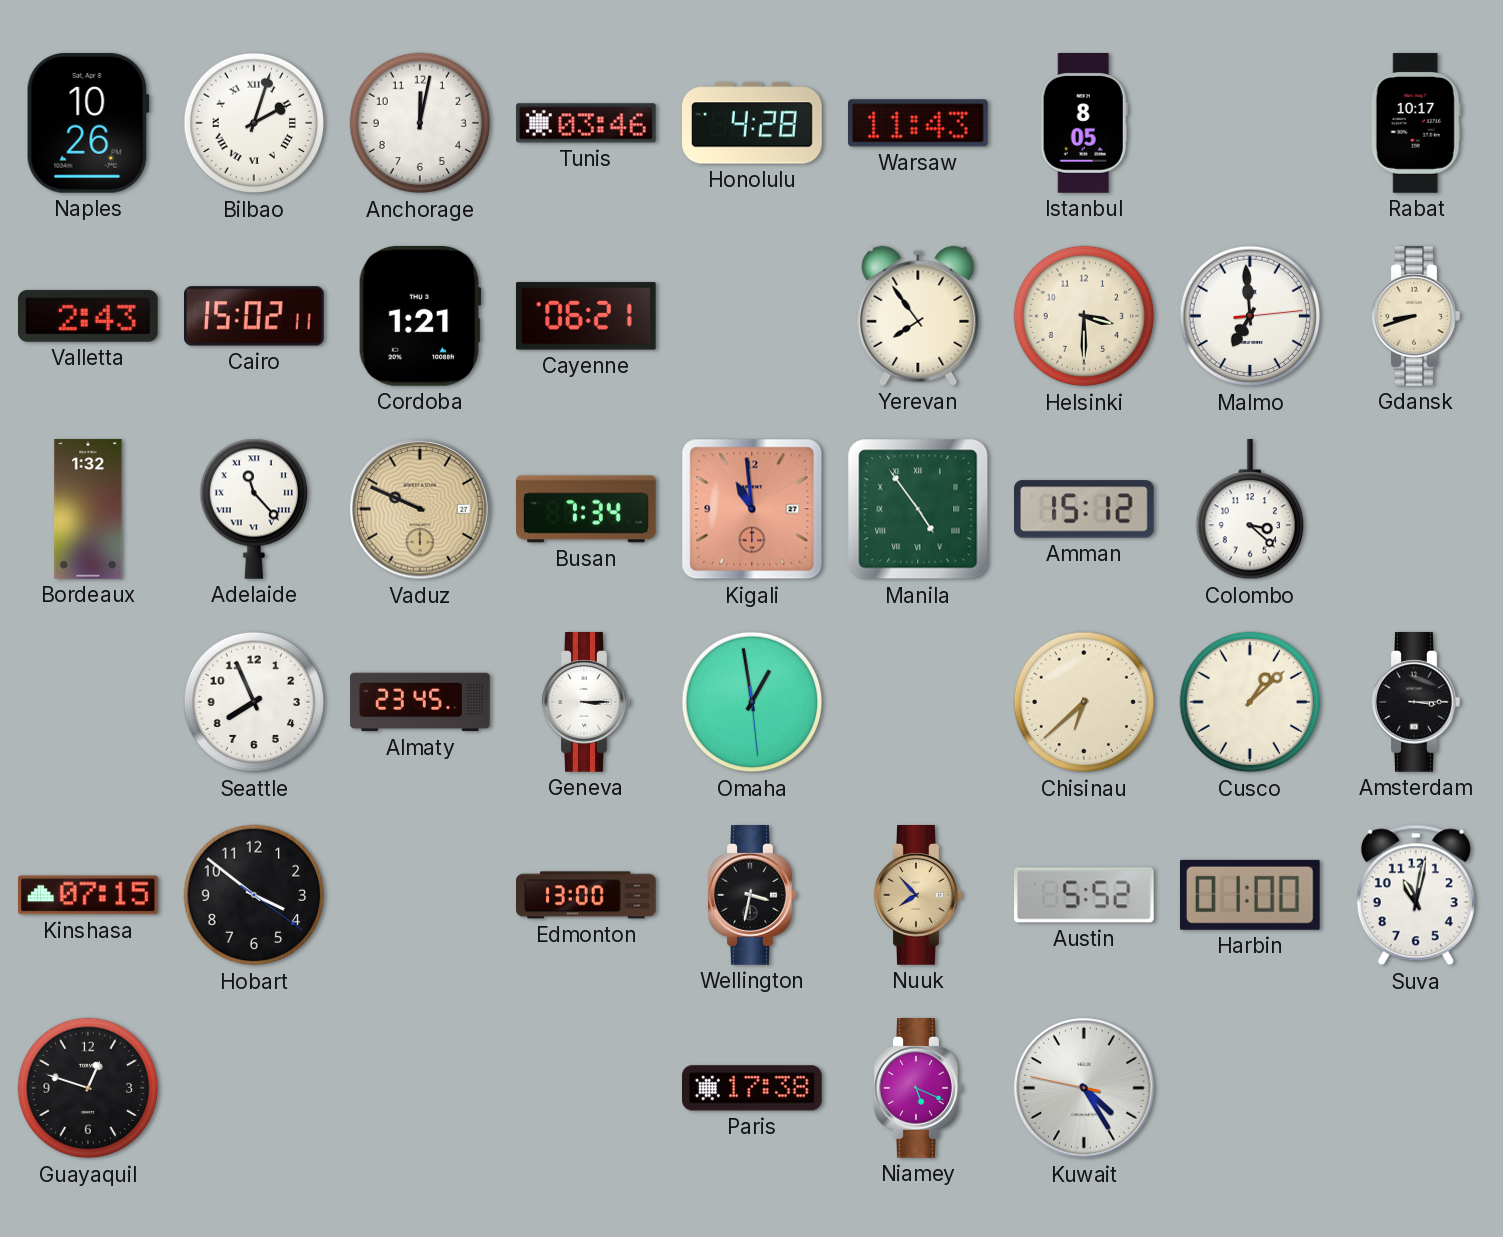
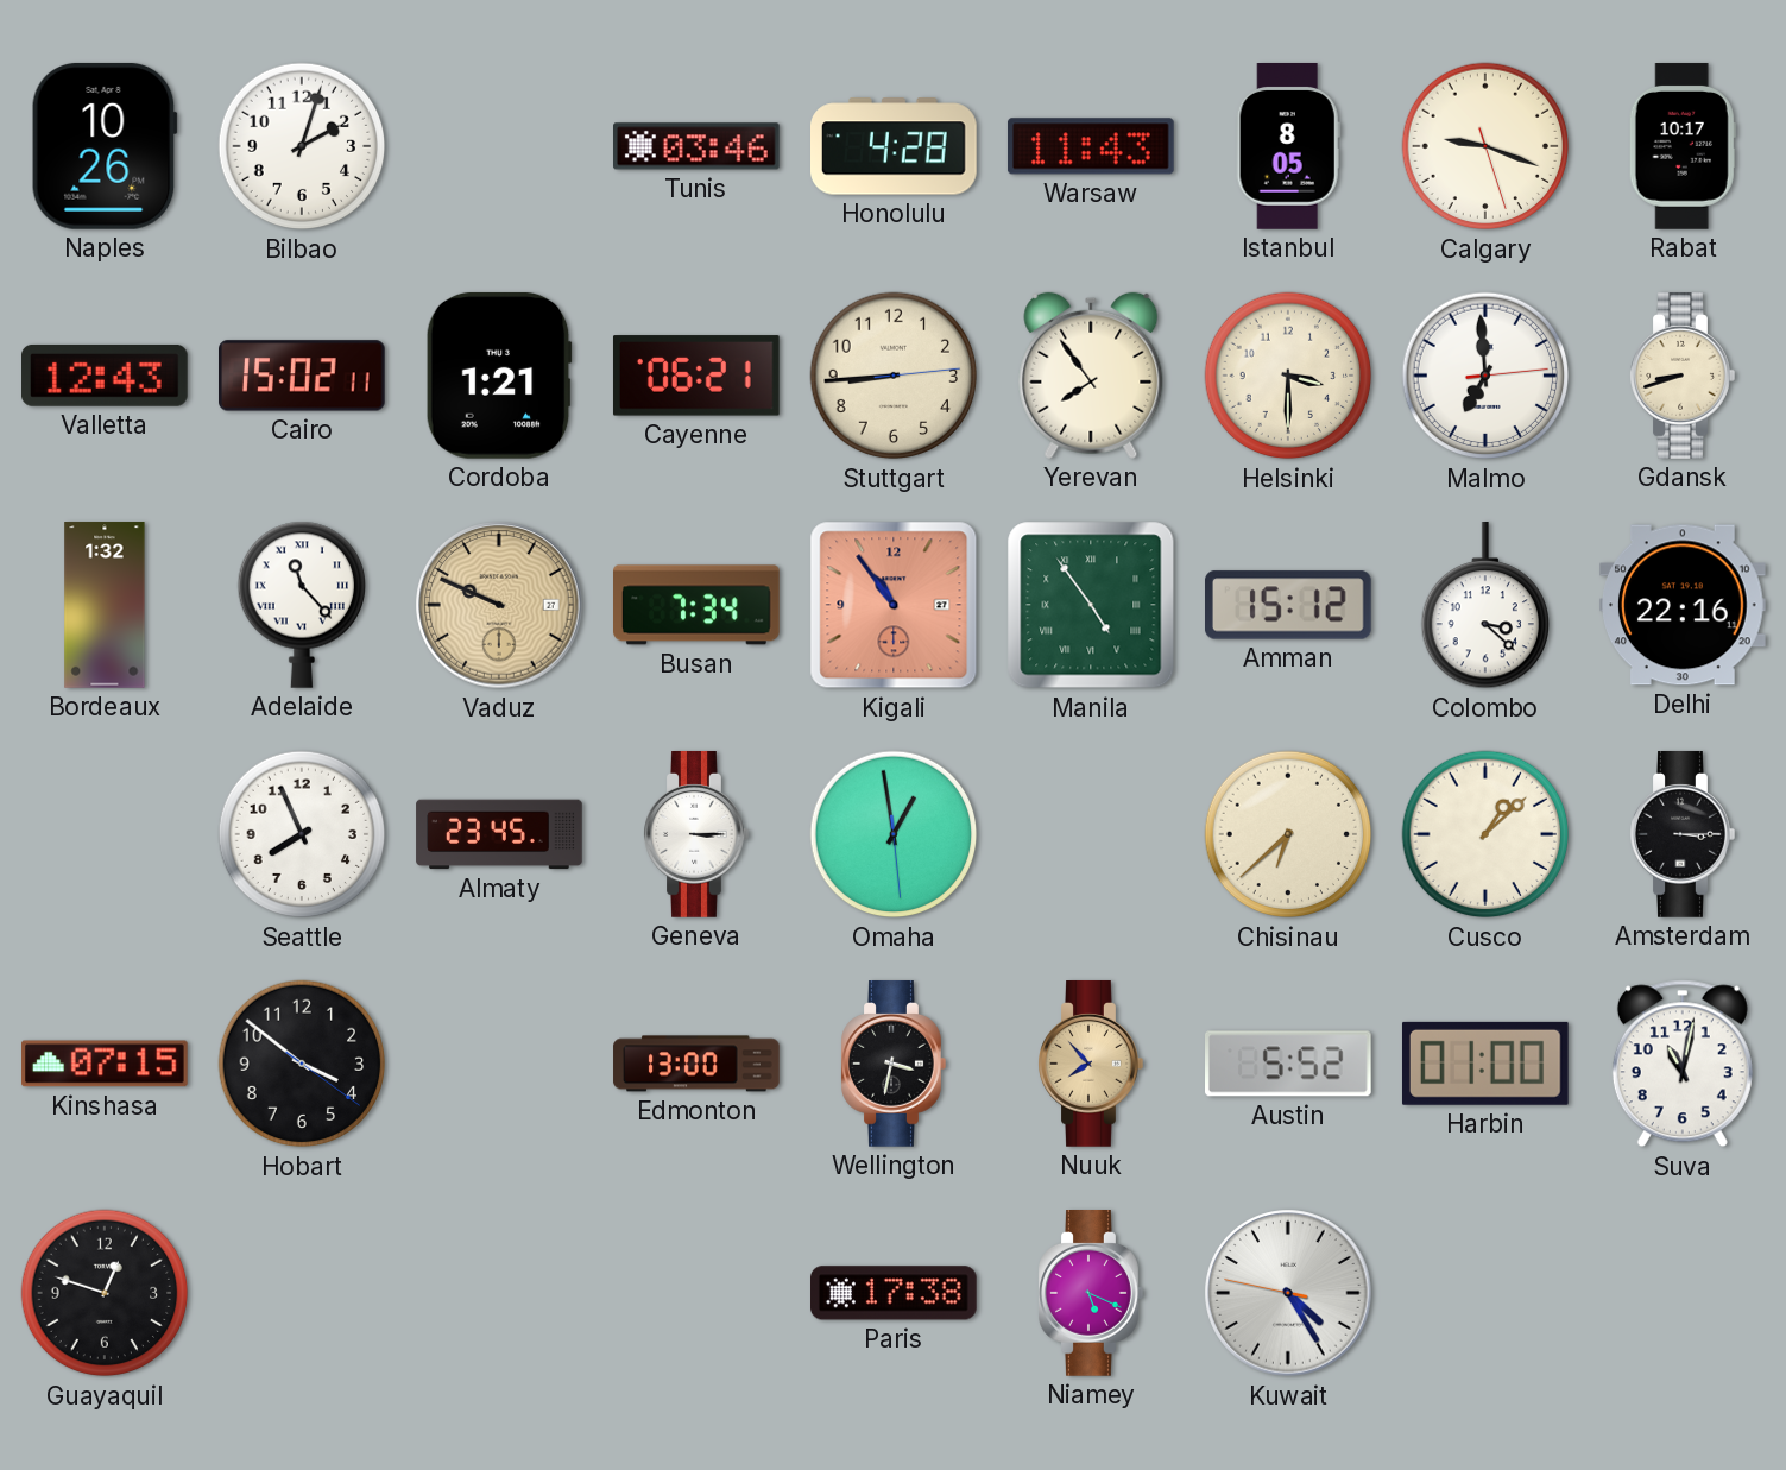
Bilbao numerals: Roman -> Arabic
Anchorage: 12:02 -> none
Calgary: none -> 9:18
Valletta: 2:43 -> 12:43
Stuttgart: none -> 8:44
Kigali: 10:59 -> 10:54
Delhi: none -> 22:16
